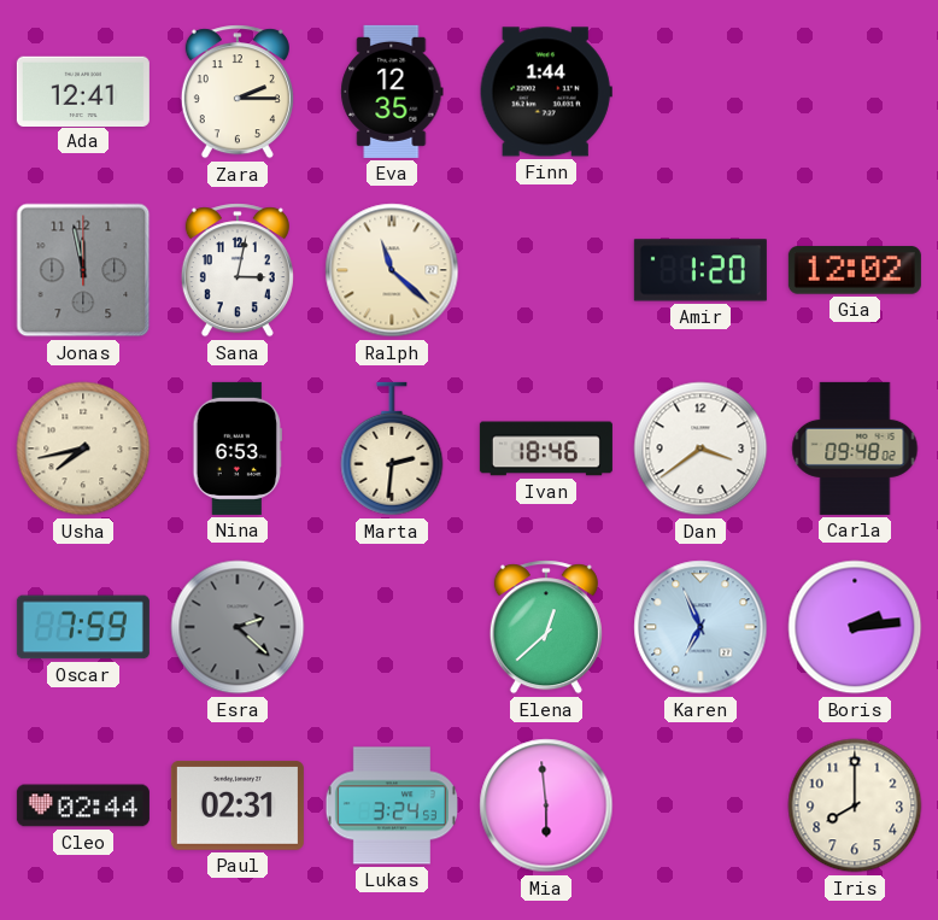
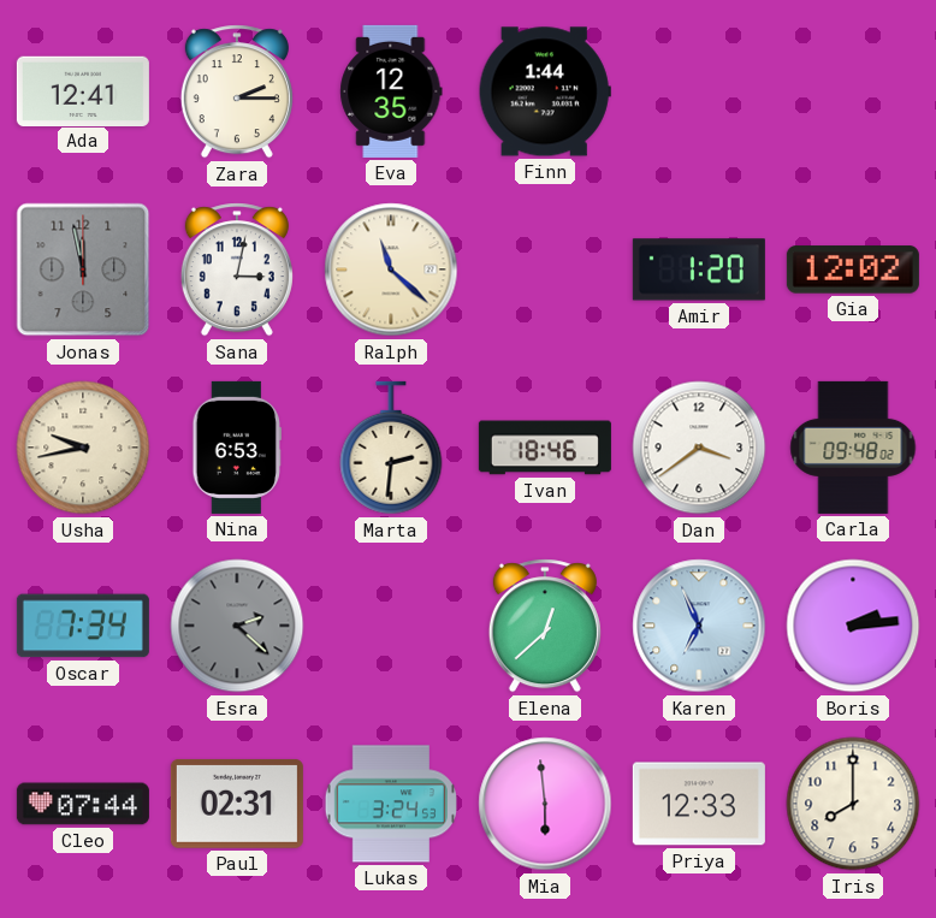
Usha: 7:43 -> 9:43
Oscar: 7:59 -> 7:34
Cleo: 02:44 -> 07:44
Priya: none -> 12:33
